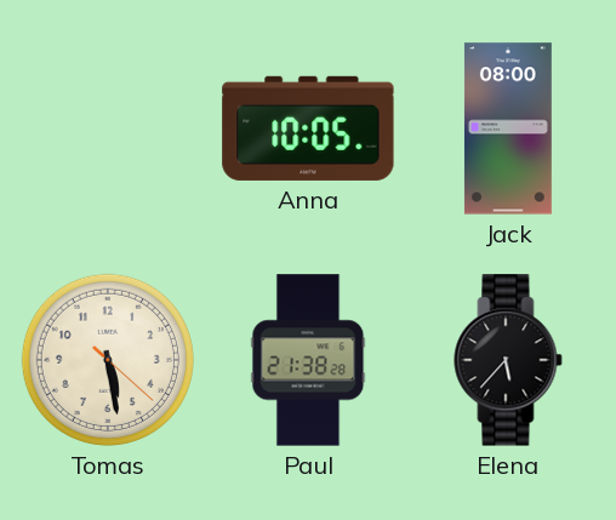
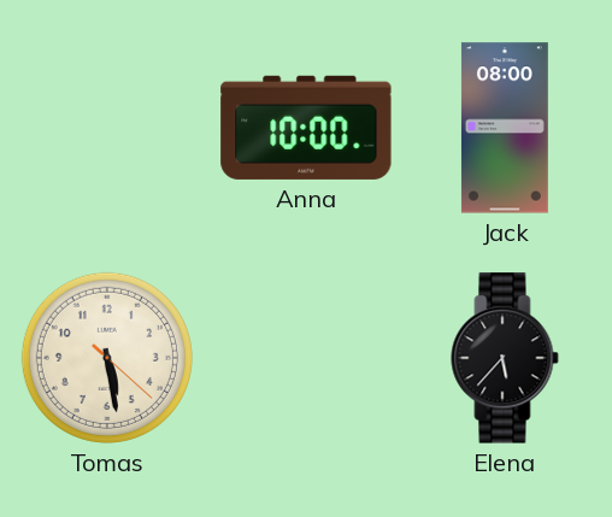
Anna: 10:05 -> 10:00
Paul: 21:38 -> none
